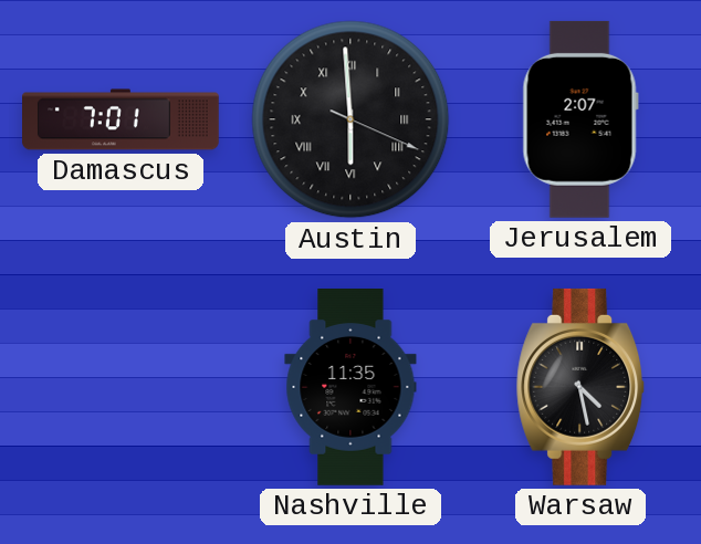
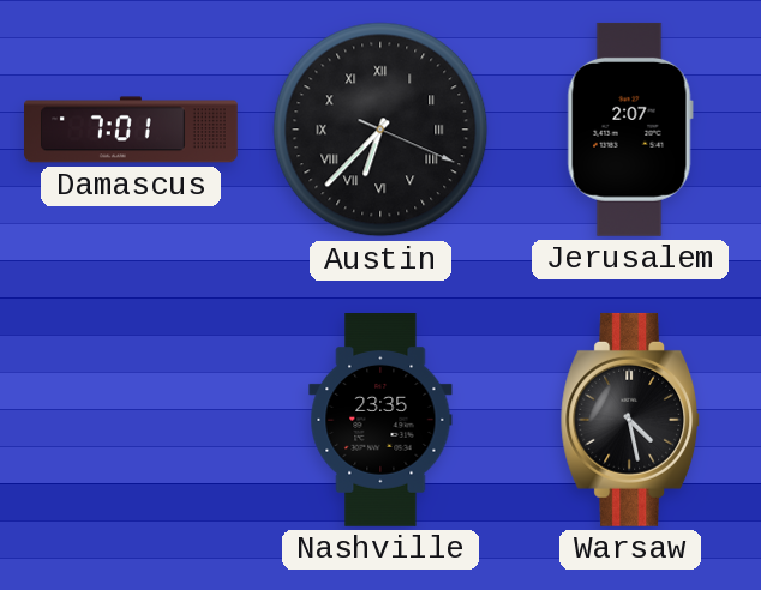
Austin: 5:59 -> 6:37
Nashville: 11:35 -> 23:35
